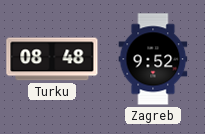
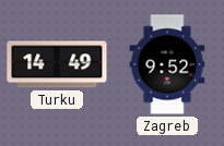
Turku: 08:48 -> 14:49
